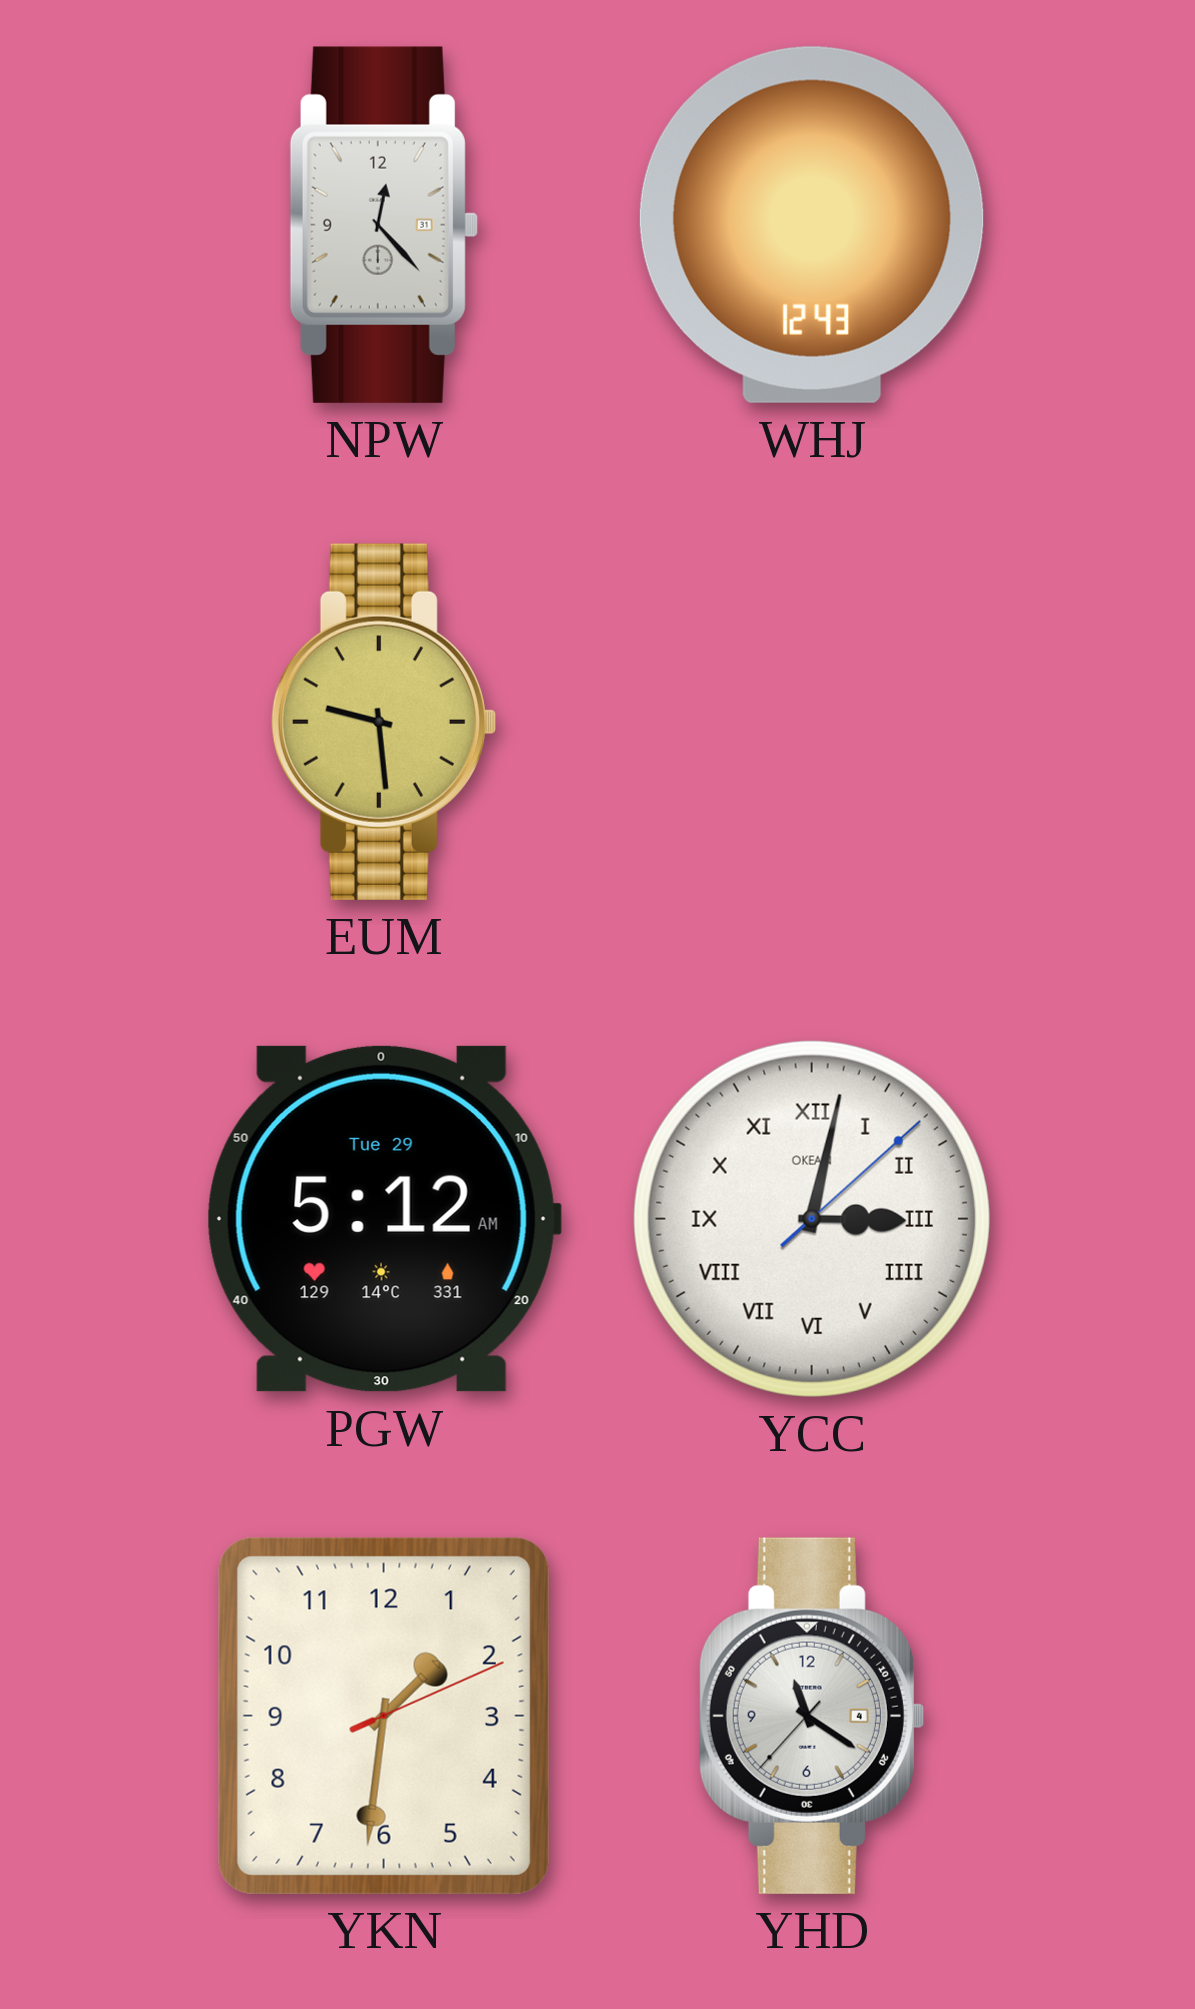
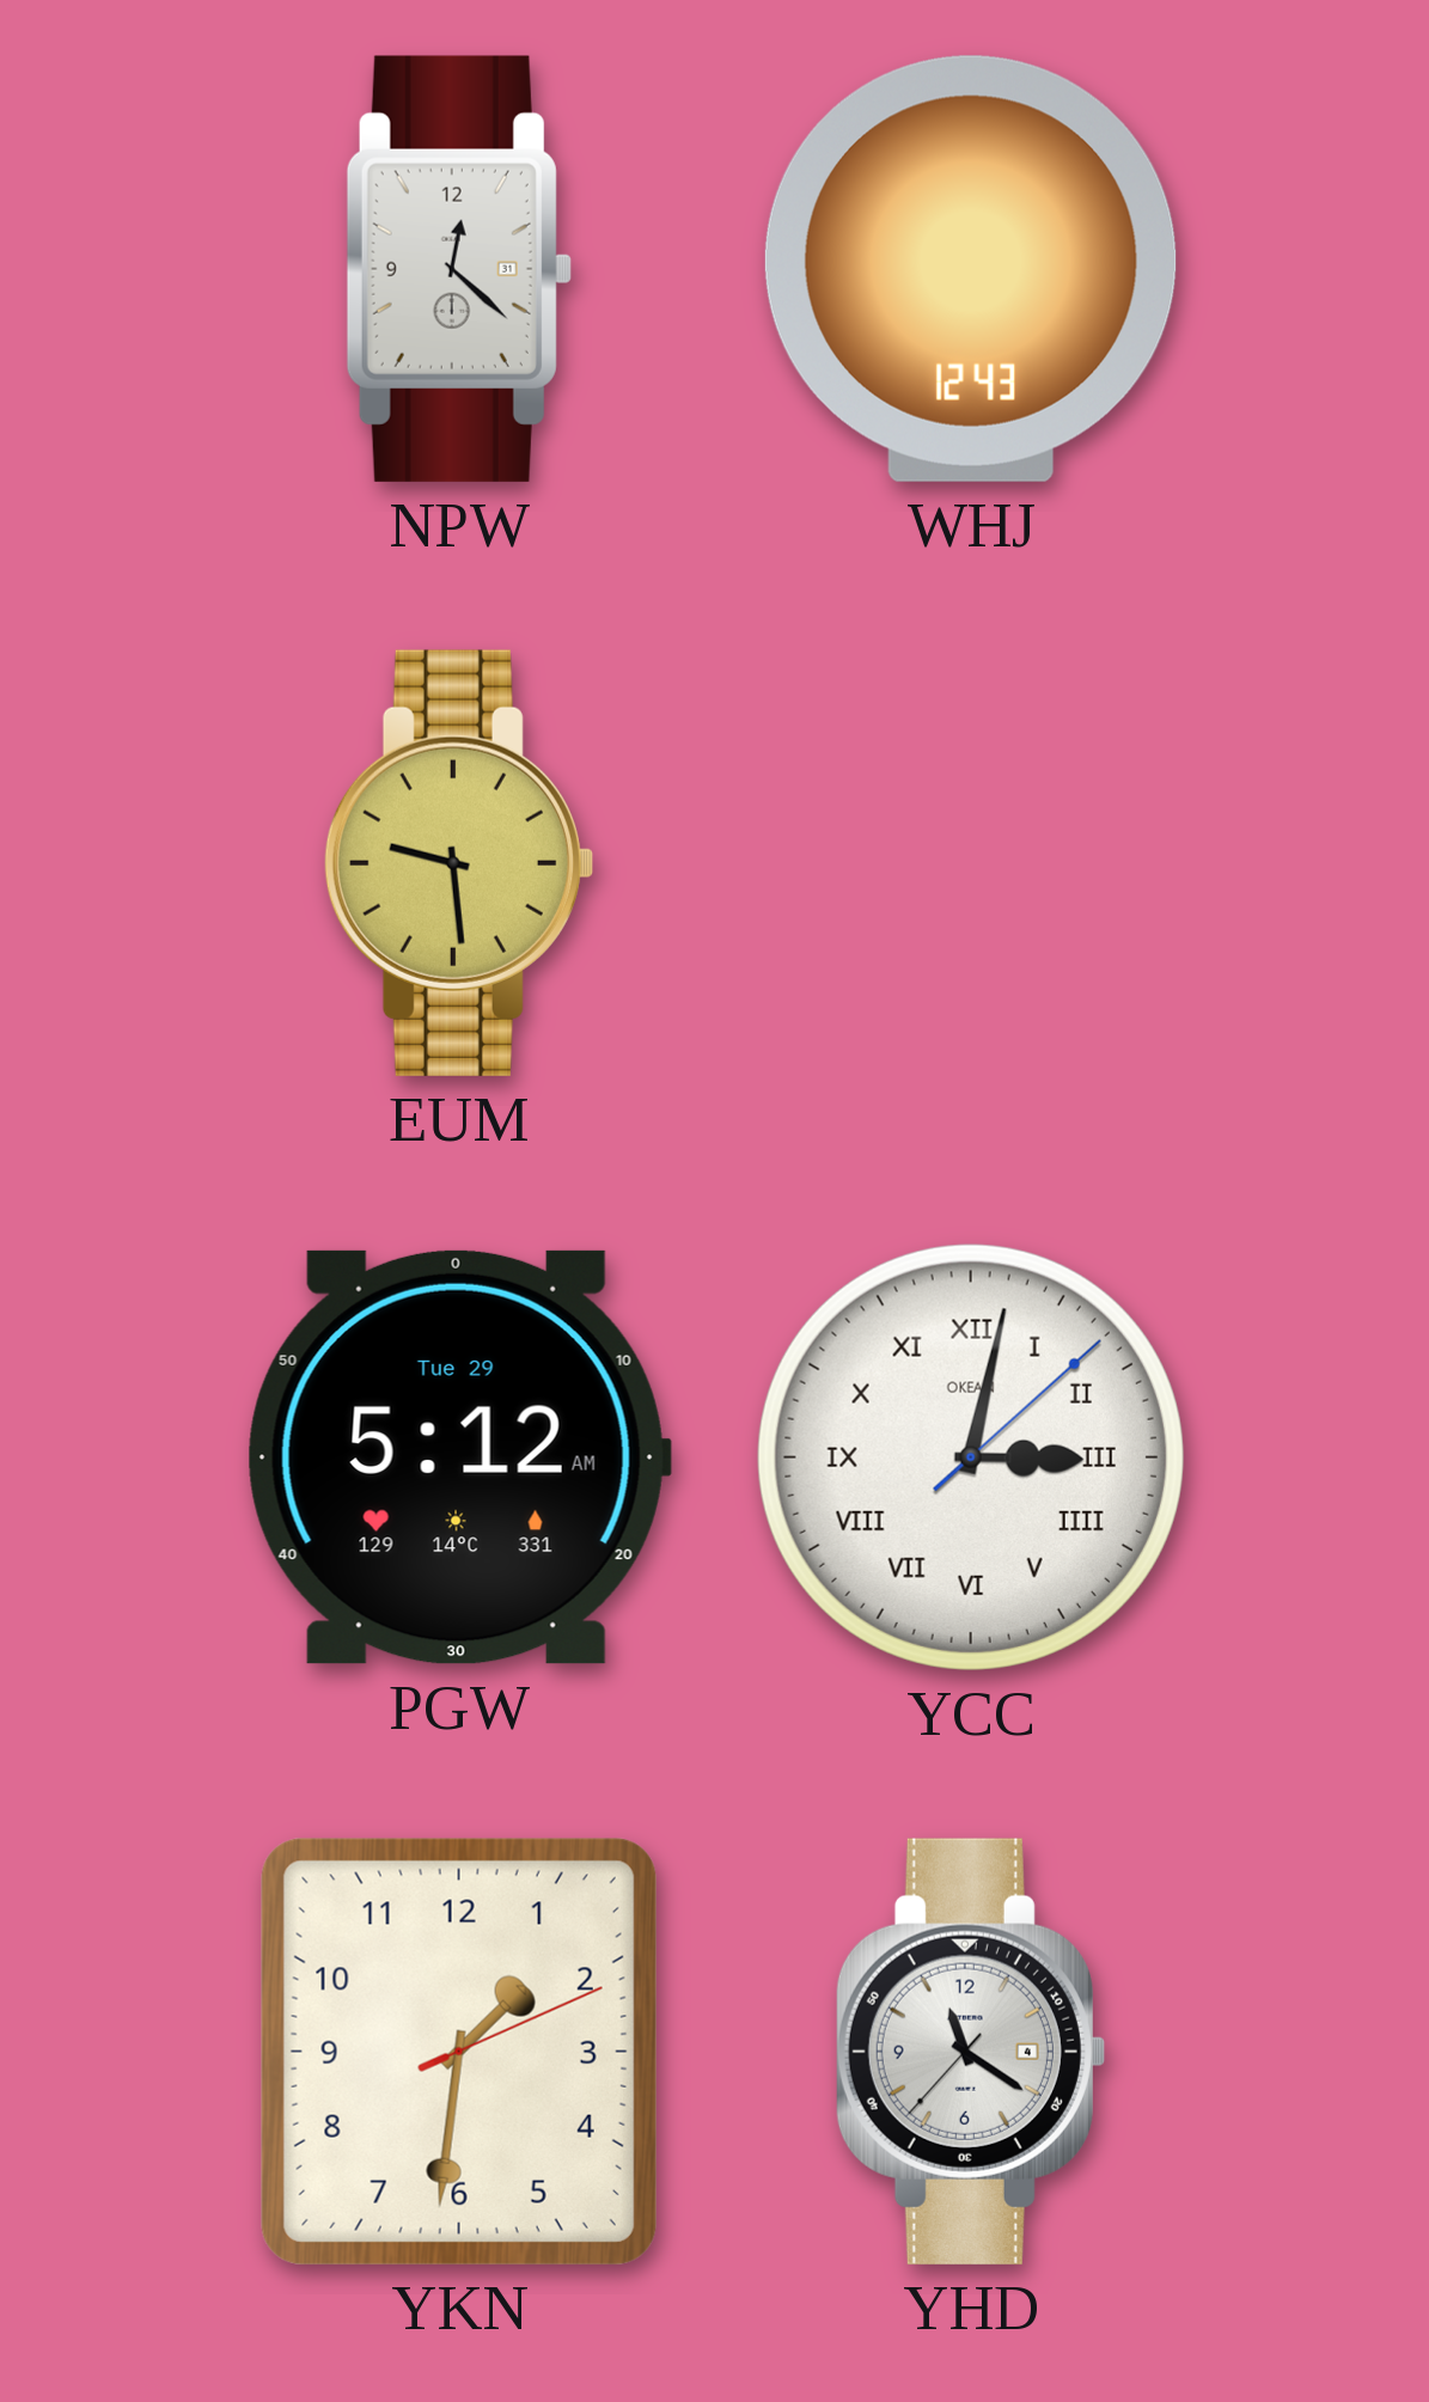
NPW: 12:23 -> 12:22
